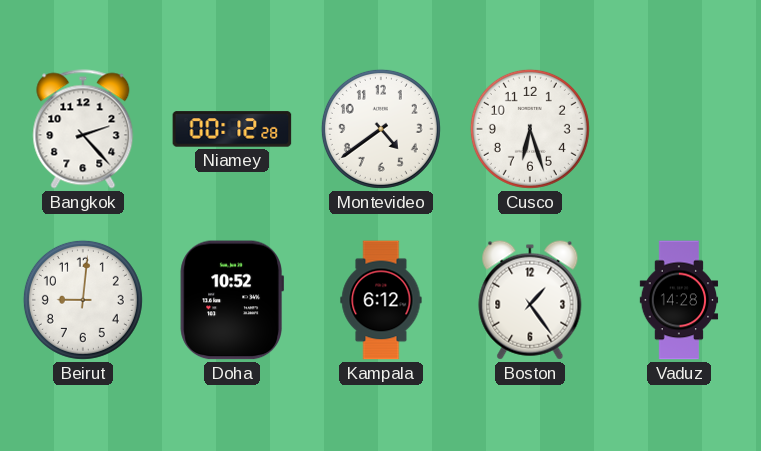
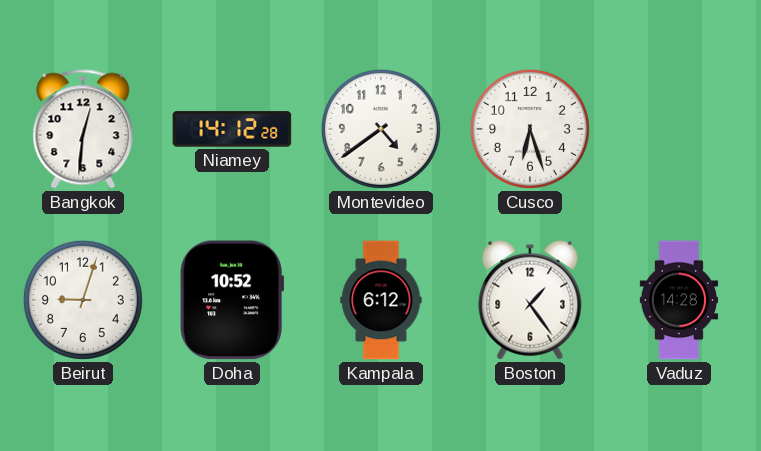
Bangkok: 2:23 -> 12:31
Niamey: 00:12 -> 14:12
Beirut: 9:01 -> 9:03
